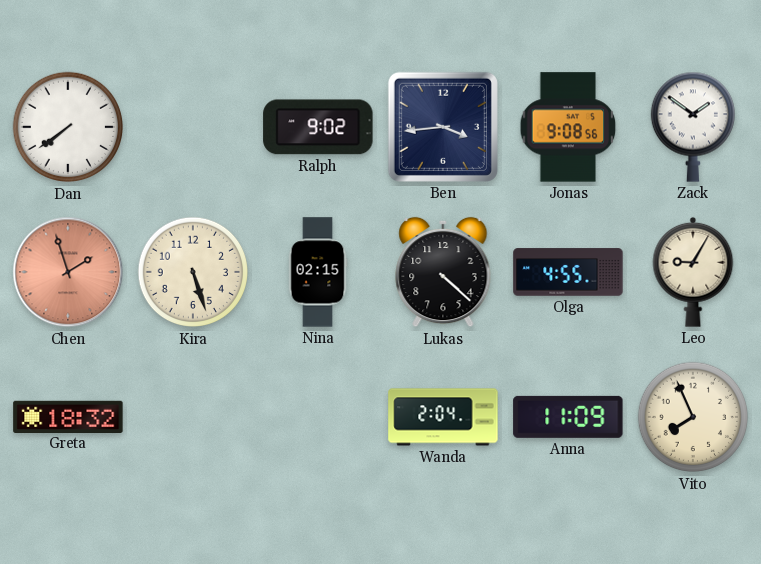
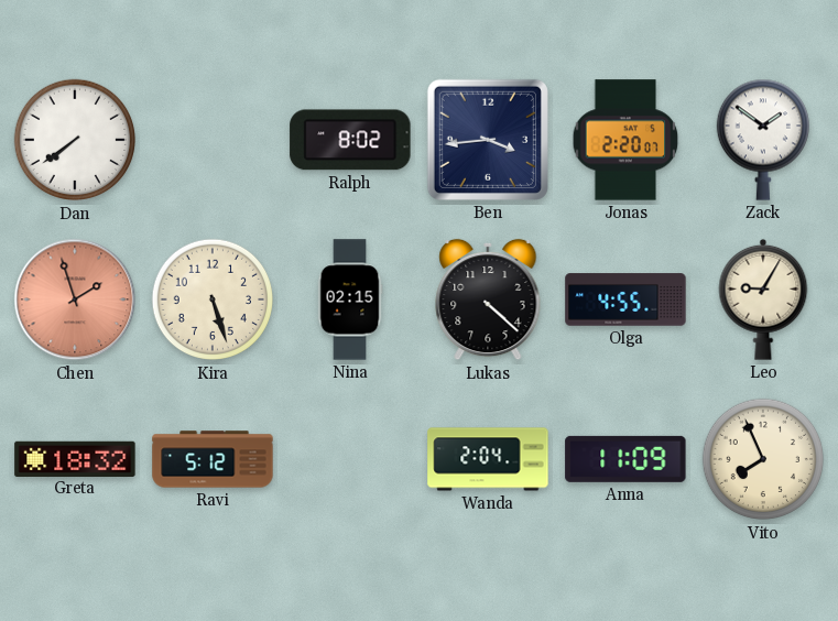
Ralph: 9:02 -> 8:02
Jonas: 9:08 -> 2:20
Ravi: none -> 5:12
